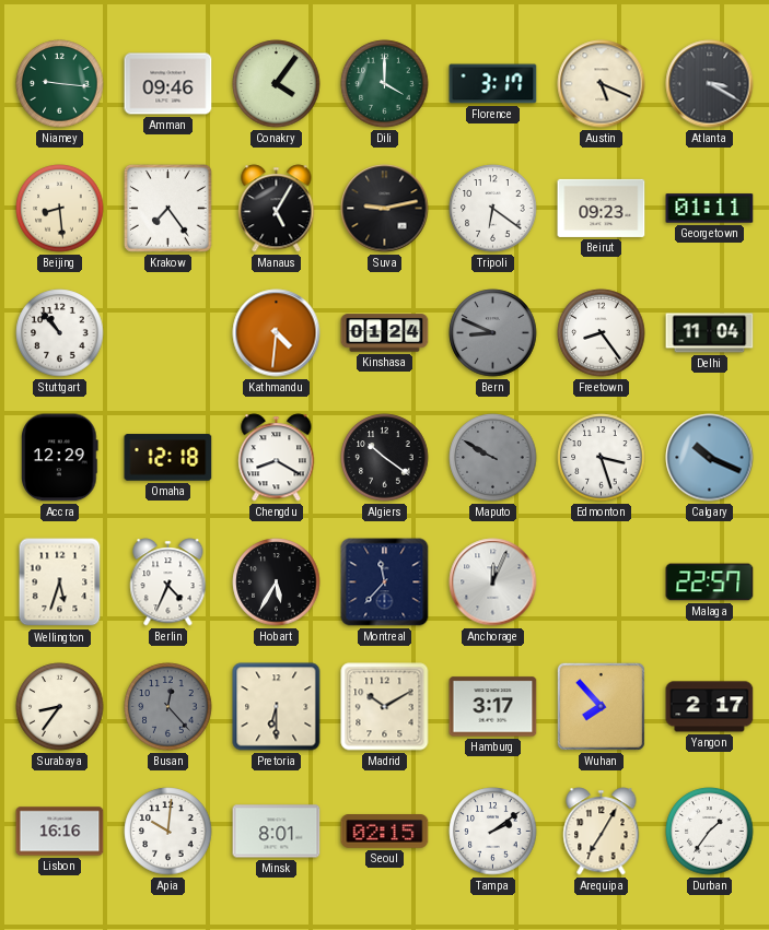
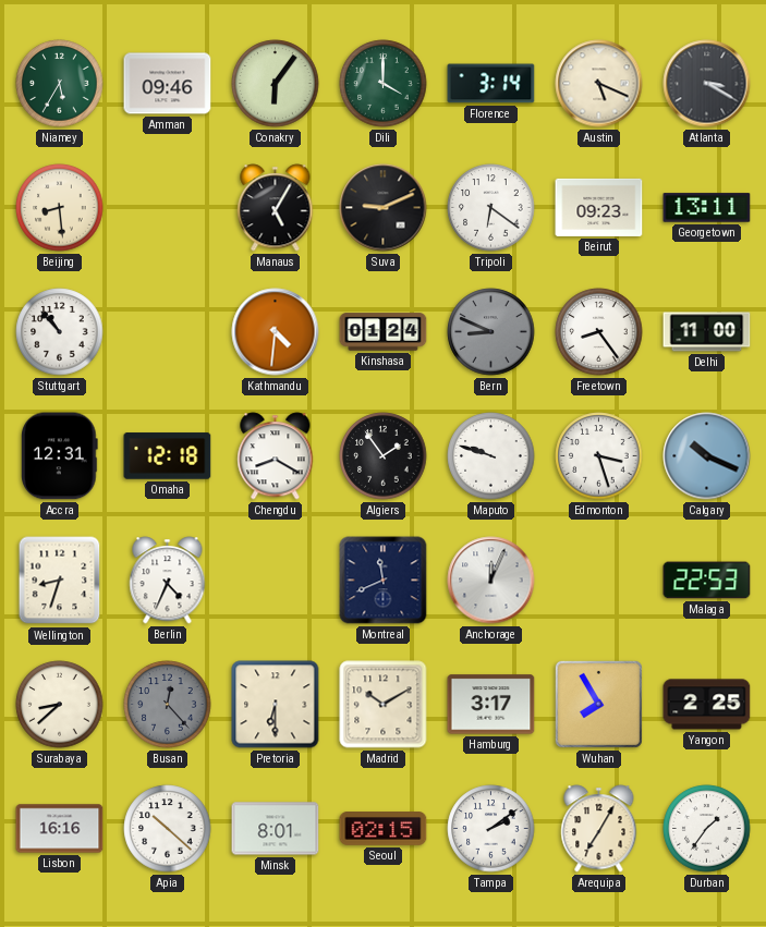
Niamey: 9:16 -> 5:35
Conakry: 4:06 -> 6:06
Florence: 3:17 -> 3:14
Krakow: 7:24 -> none
Suva: 9:13 -> 9:11
Georgetown: 01:11 -> 13:11
Delhi: 11:04 -> 11:00
Accra: 12:29 -> 12:31
Algiers: 10:21 -> 1:54
Maputo: 9:50 -> 9:48
Maputo dial: grey -> white
Wellington: 5:33 -> 8:33
Hobart: 5:35 -> none
Montreal: 11:37 -> 11:41
Malaga: 22:57 -> 22:53
Surabaya: 8:36 -> 8:38
Wuhan: 7:53 -> 7:55
Yangon: 2:17 -> 2:25
Apia: 10:01 -> 10:22
